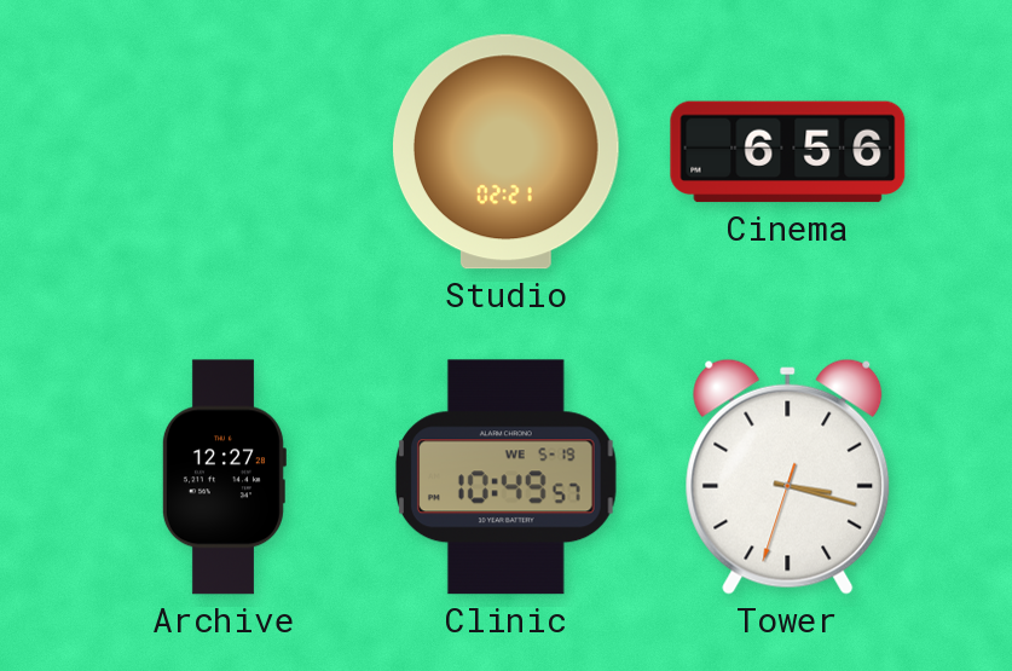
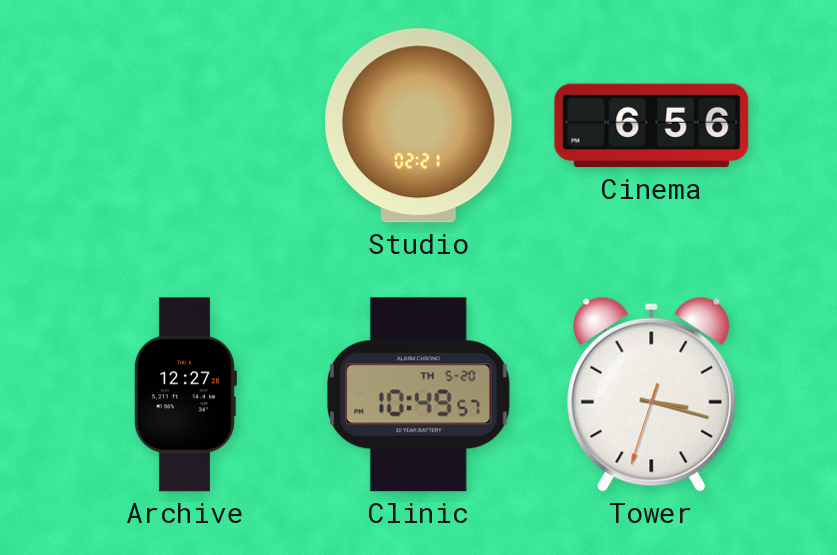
Clinic date: WE 5-19 -> TH 5-20
